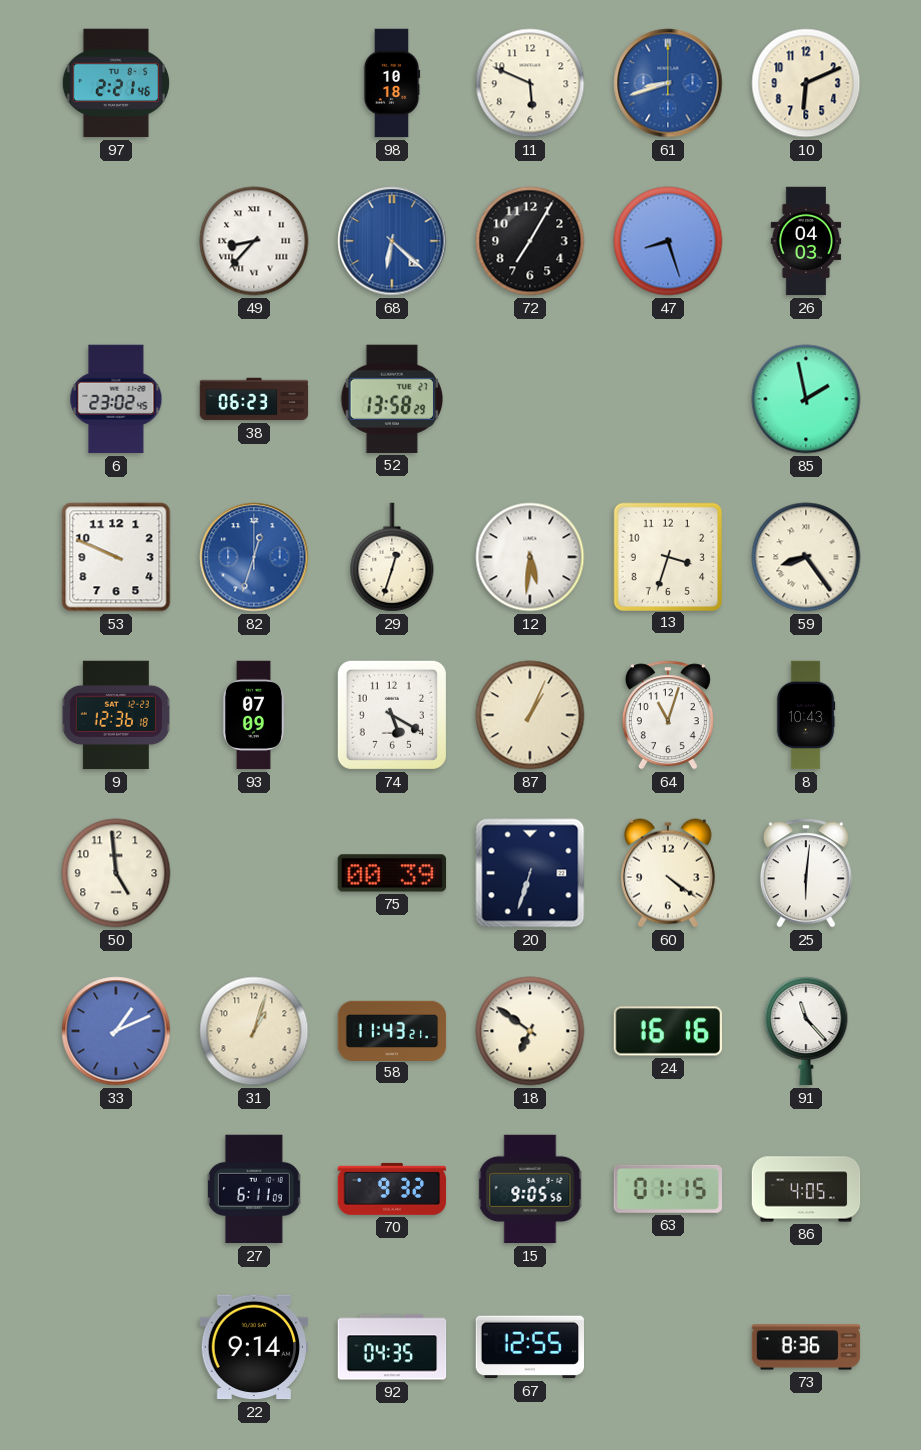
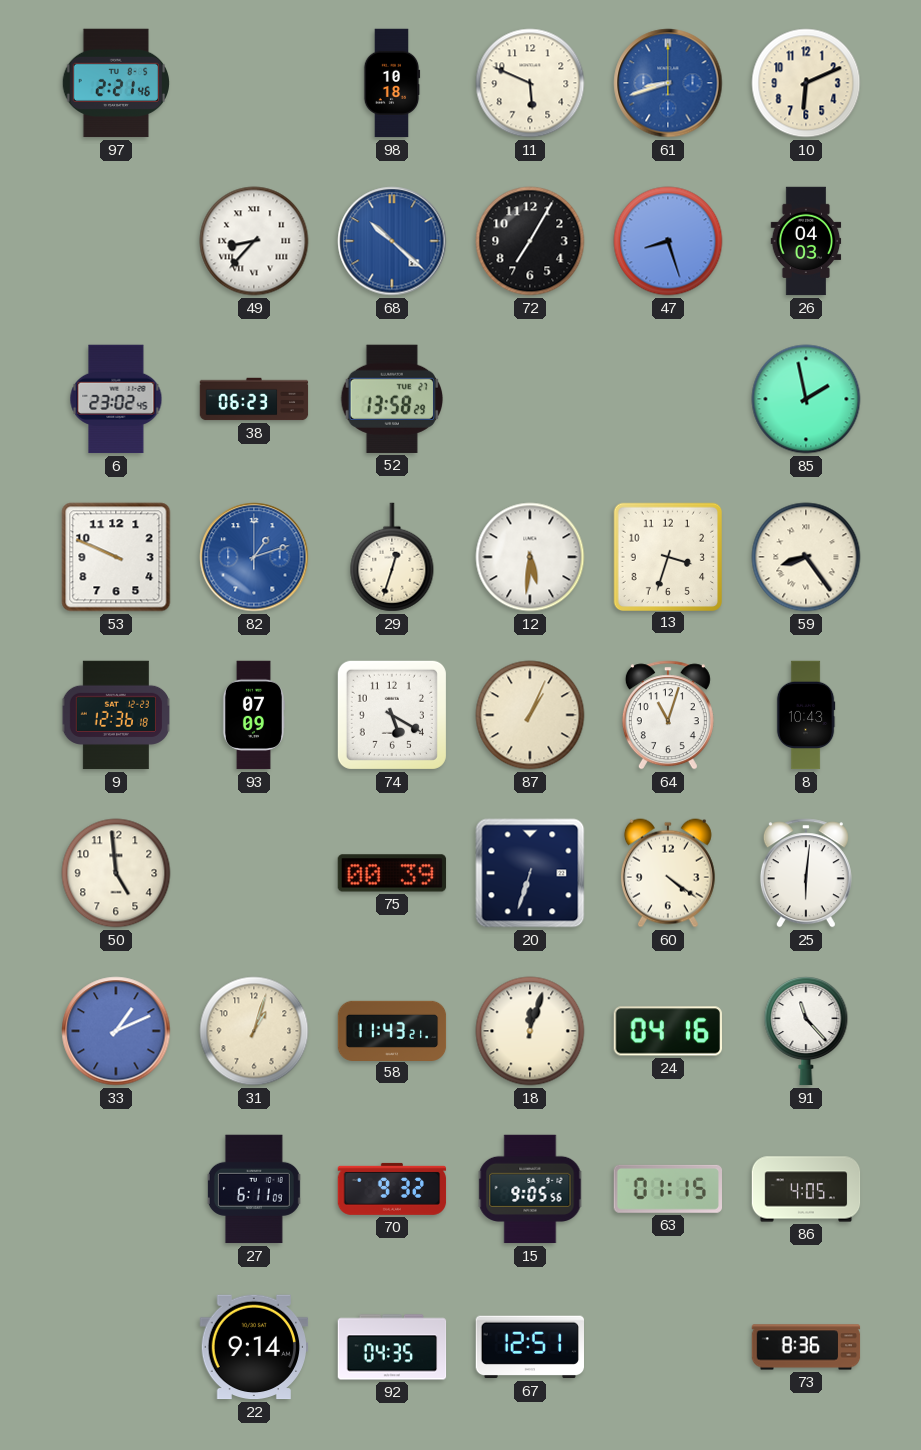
68: 6:22 -> 10:22
82: 12:33 -> 1:12
18: 6:51 -> 12:03
24: 16:16 -> 04:16
67: 12:55 -> 12:51
